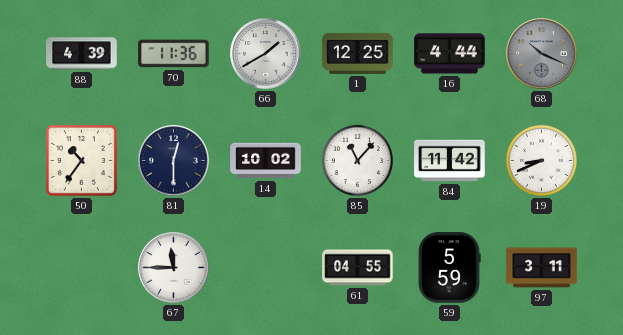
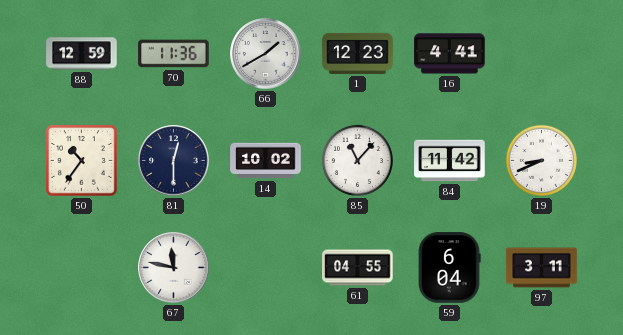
88: 4:39 -> 12:59
1: 12:25 -> 12:23
16: 4:44 -> 4:41
68: 10:19 -> none
67: 11:45 -> 11:47
59: 5:59 -> 6:04
